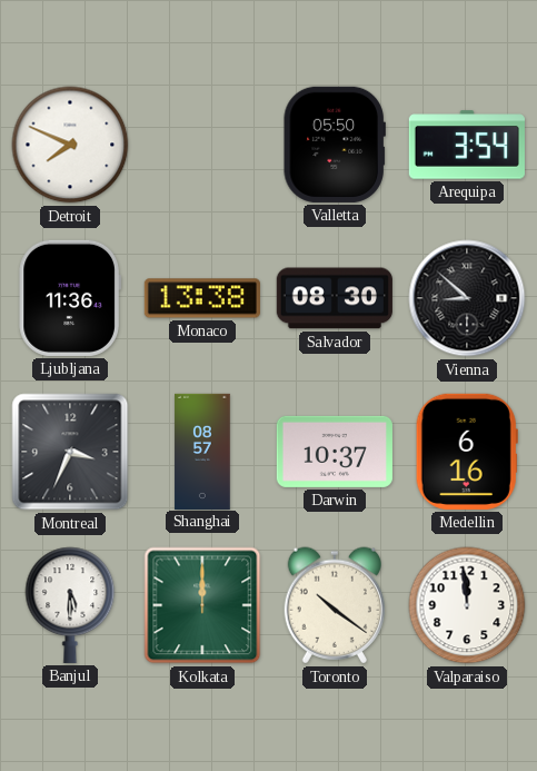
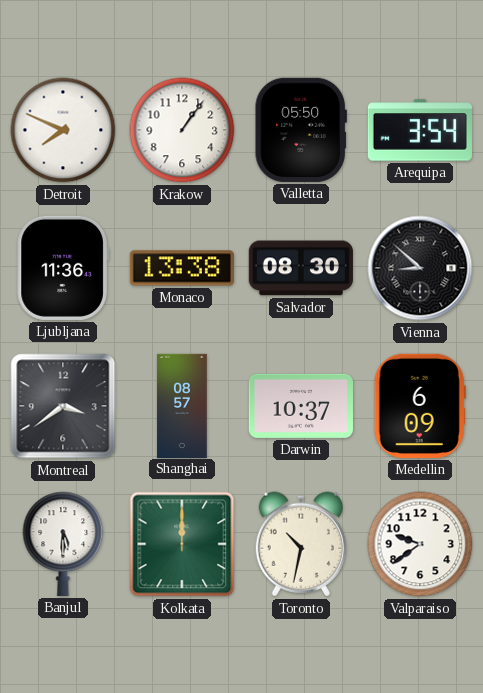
Krakow: none -> 1:06
Montreal: 3:34 -> 3:39
Medellin: 6:16 -> 6:09
Toronto: 10:21 -> 10:32
Valparaiso: 11:59 -> 9:39
